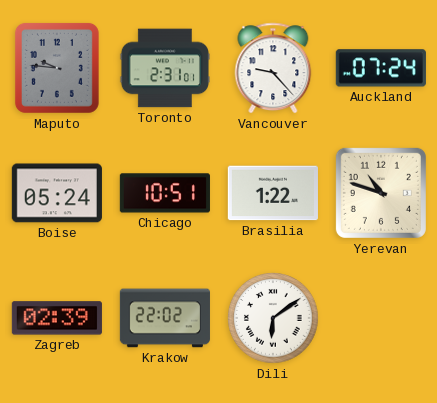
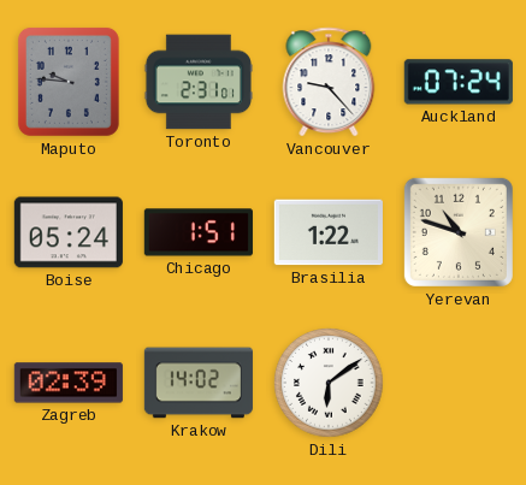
Chicago: 10:51 -> 1:51
Krakow: 22:02 -> 14:02
